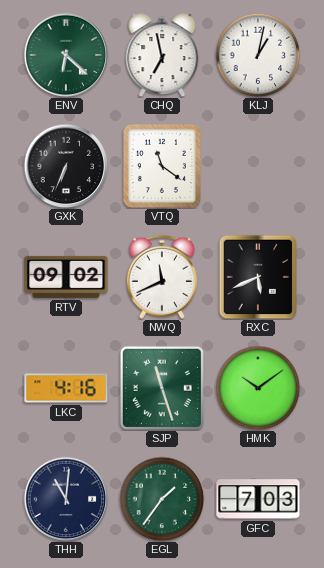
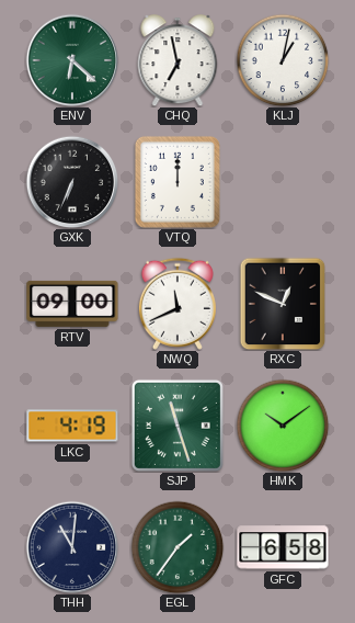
VTQ: 11:21 -> 12:00
RTV: 09:02 -> 09:00
RXC: 5:41 -> 12:49
LKC: 4:16 -> 4:19
GFC: 7:03 -> 6:58
